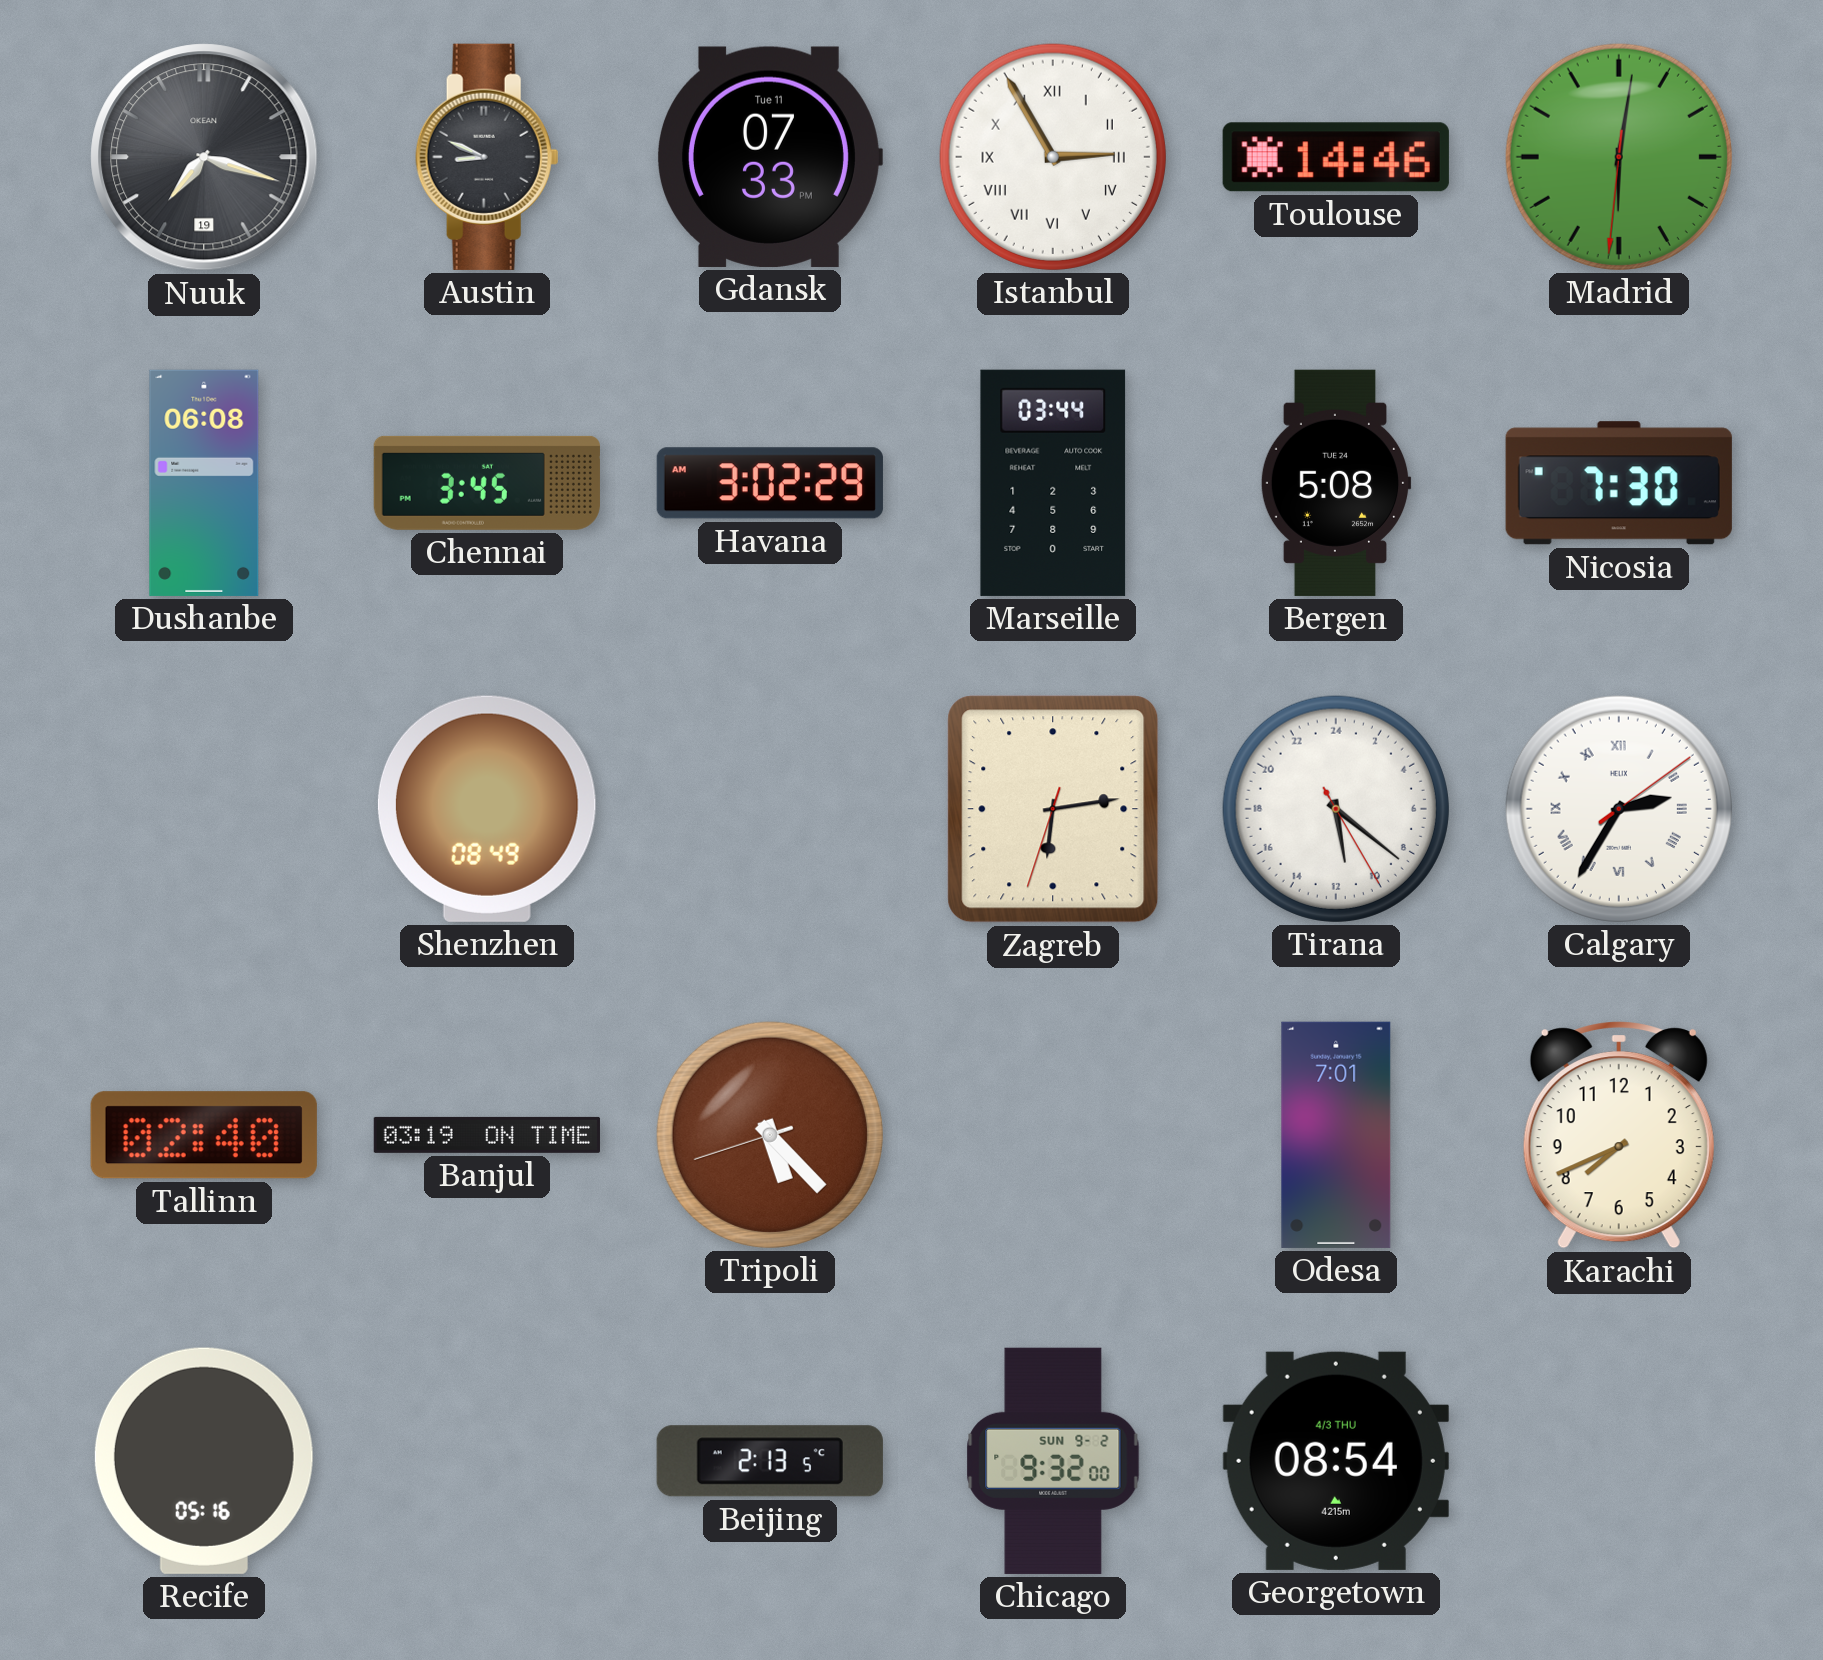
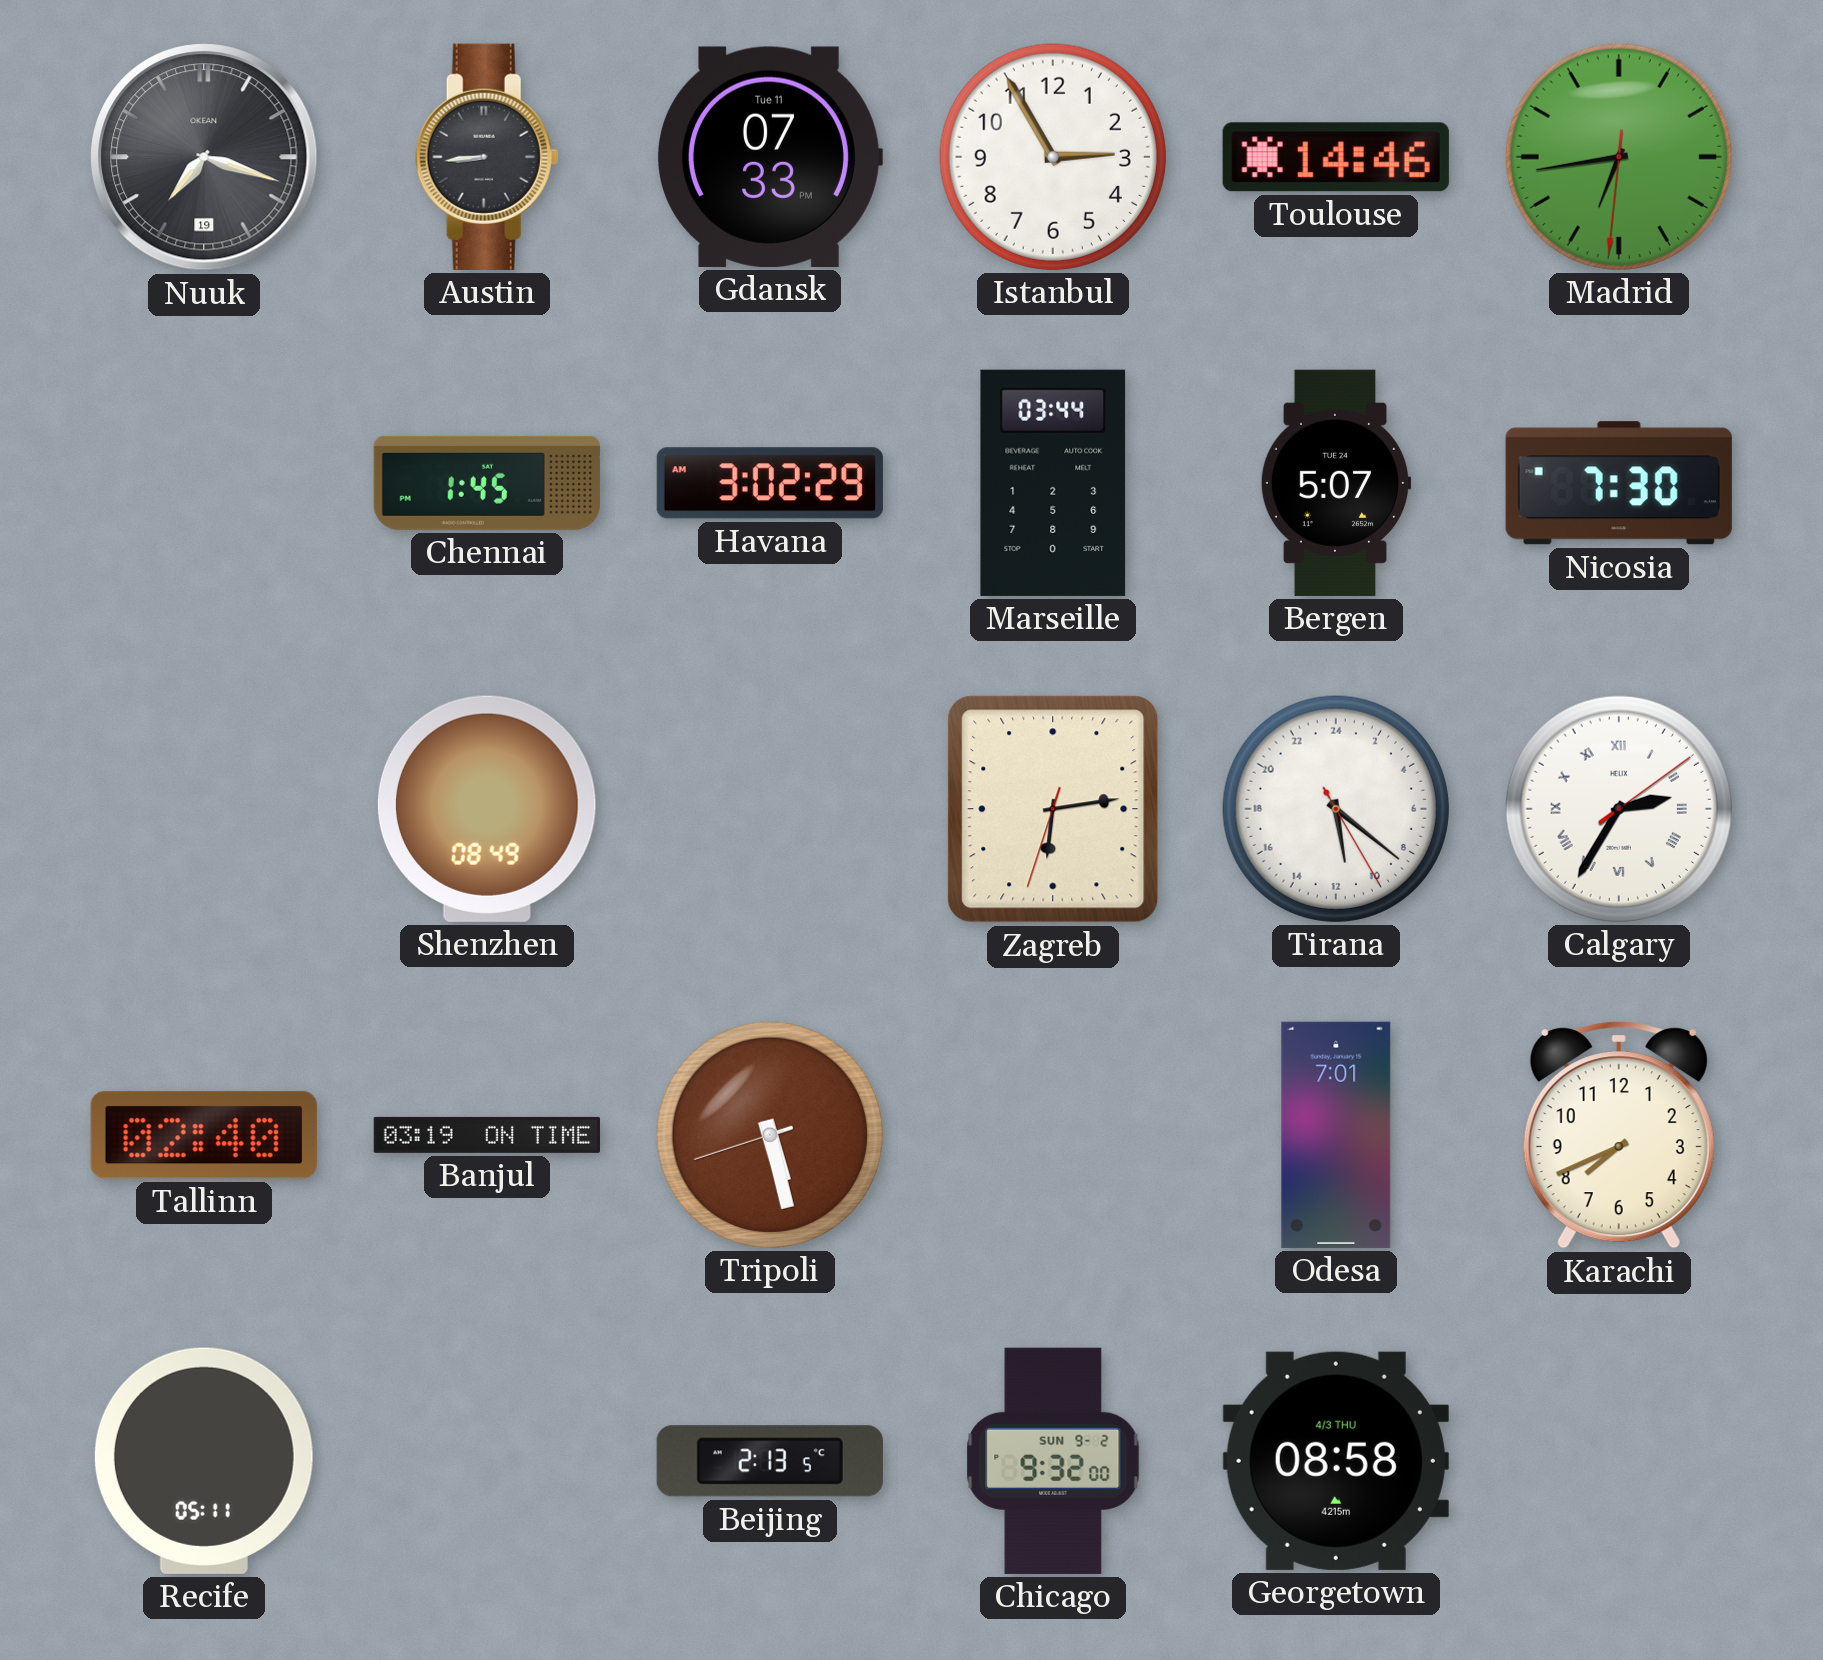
Austin: 8:49 -> 8:44
Istanbul numerals: Roman -> Arabic
Madrid: 6:01 -> 6:43
Dushanbe: 06:08 -> none
Chennai: 3:45 -> 1:45
Bergen: 5:08 -> 5:07
Tripoli: 5:22 -> 5:27
Recife: 05:16 -> 05:11
Georgetown: 08:54 -> 08:58
